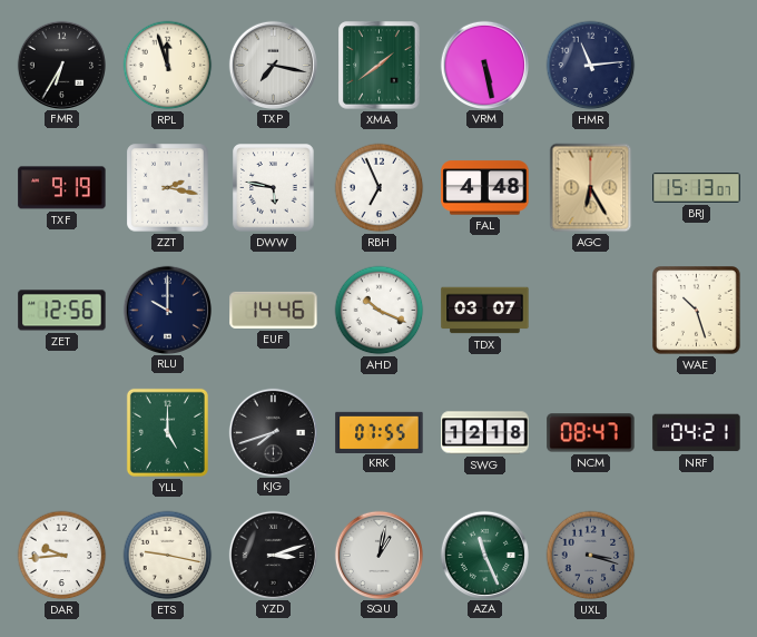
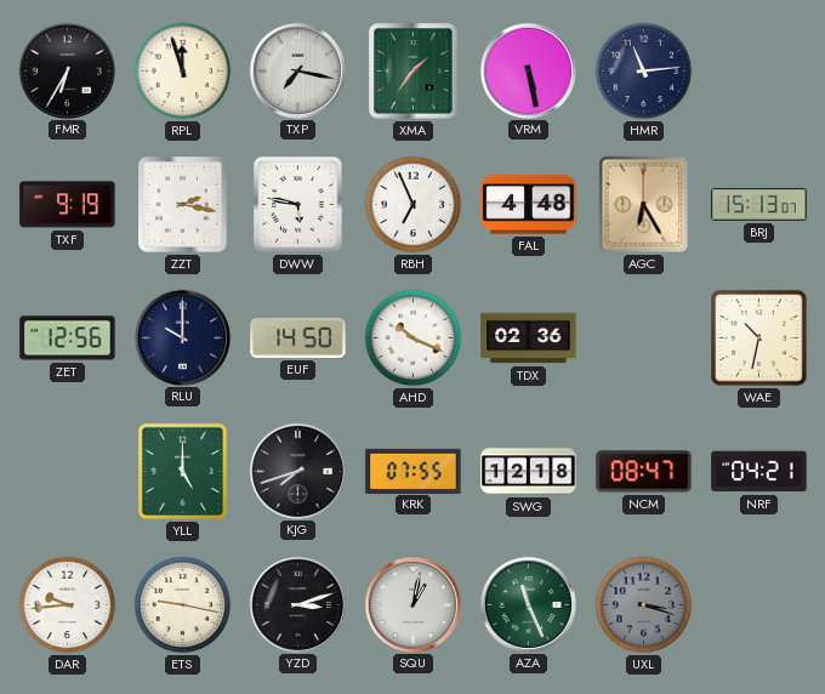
XMA: 1:39 -> 1:36
EUF: 14:46 -> 14:50
TDX: 03:07 -> 02:36
WAE: 10:27 -> 10:32
